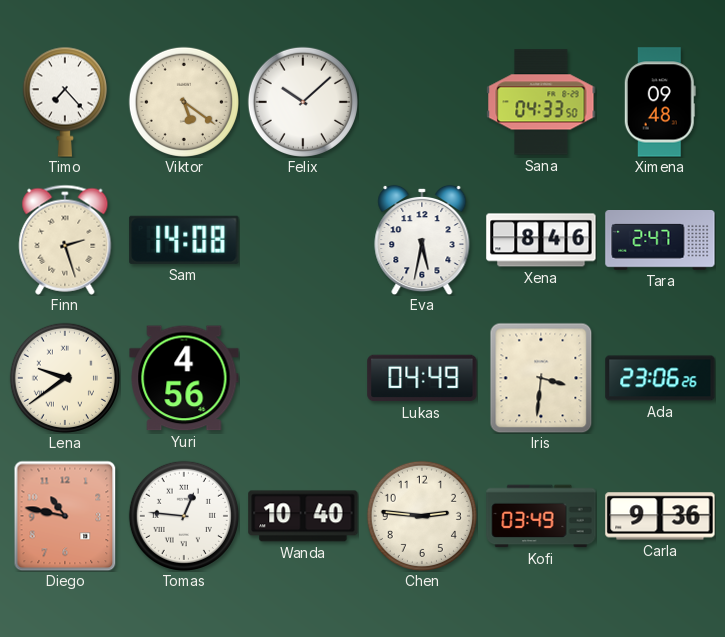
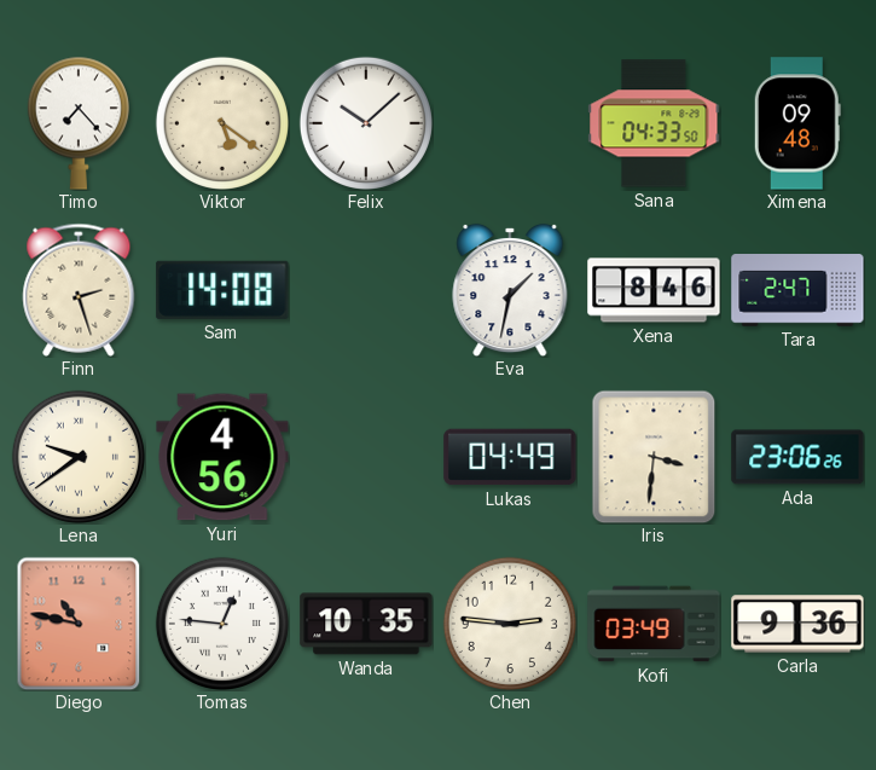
Eva: 5:32 -> 1:32
Wanda: 10:40 -> 10:35
